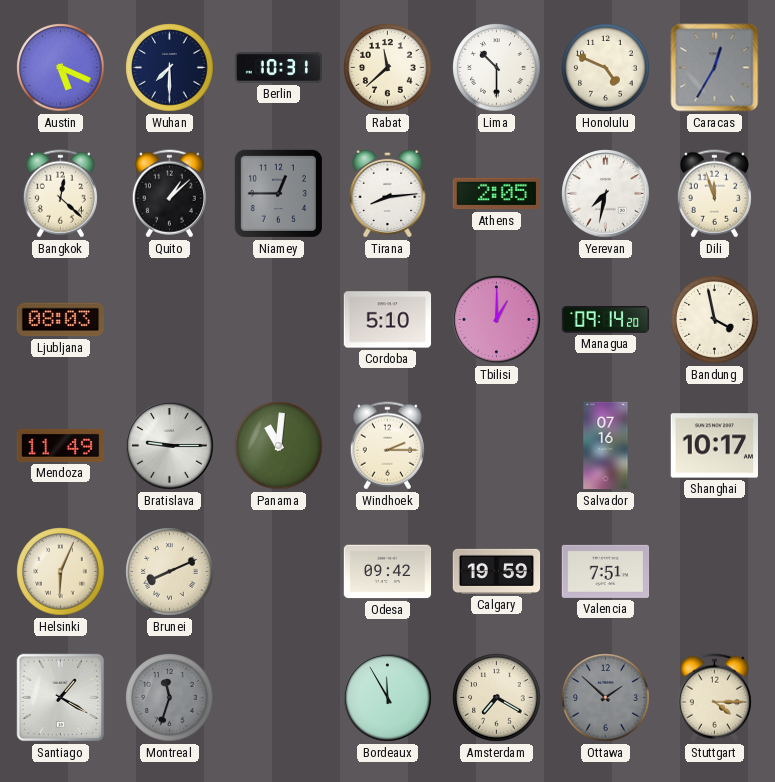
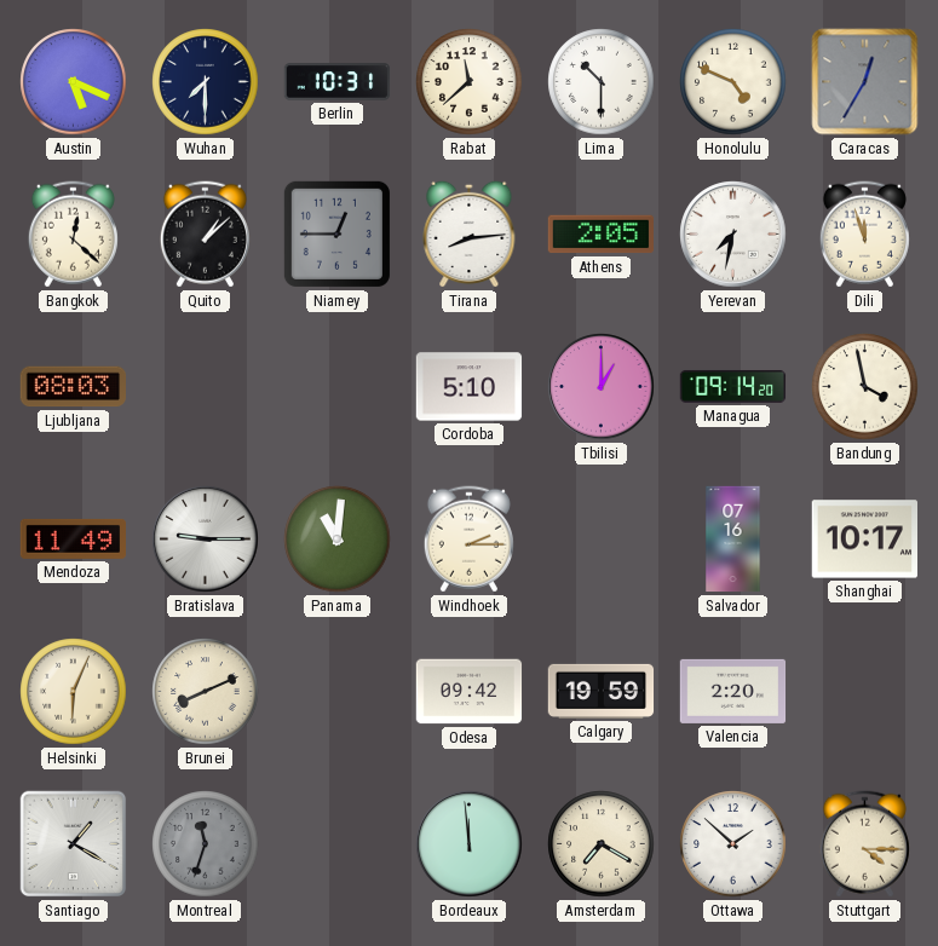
Valencia: 7:51 -> 2:20
Bordeaux: 11:55 -> 11:59
Ottawa dial: grey -> white
